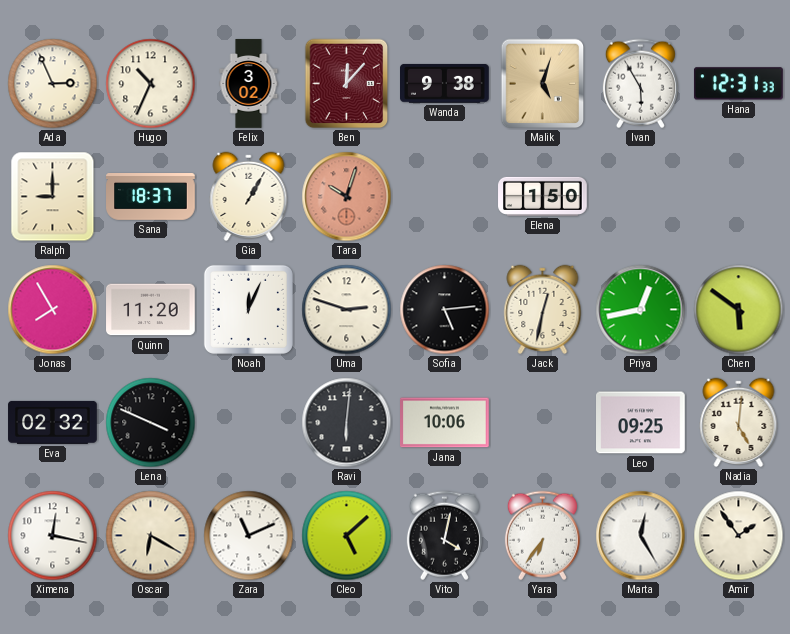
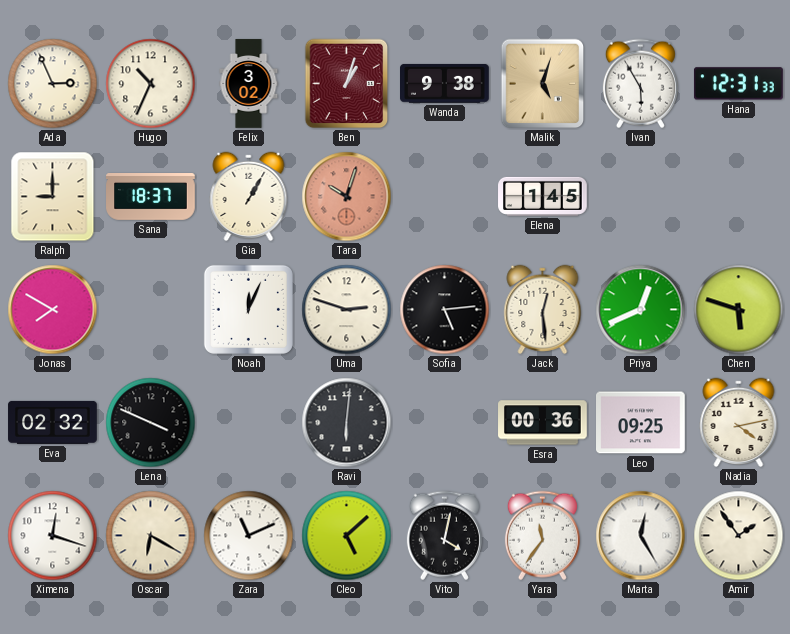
Ben: 12:07 -> 1:03
Elena: 1:50 -> 1:45
Jonas: 7:55 -> 7:50
Quinn: 11:20 -> none
Jack: 12:32 -> 12:29
Priya: 12:43 -> 12:41
Chen: 5:51 -> 5:48
Jana: 10:06 -> none
Esra: none -> 00:36
Nadia: 5:01 -> 4:13
Ximena: 12:17 -> 12:18
Yara: 6:36 -> 11:36
